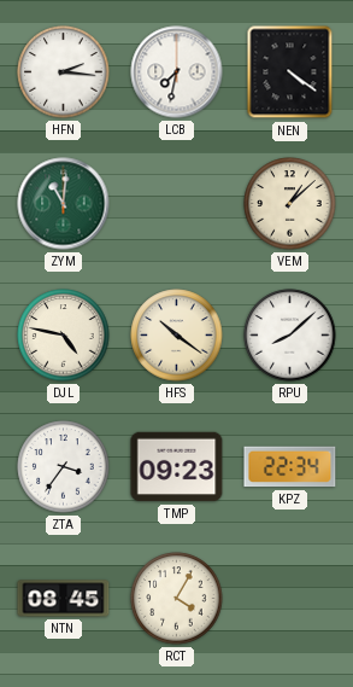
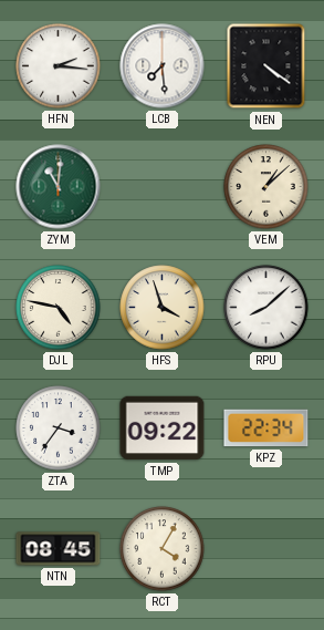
LCB: 7:32 -> 7:29
HFS: 10:21 -> 3:57
TMP: 09:23 -> 09:22
